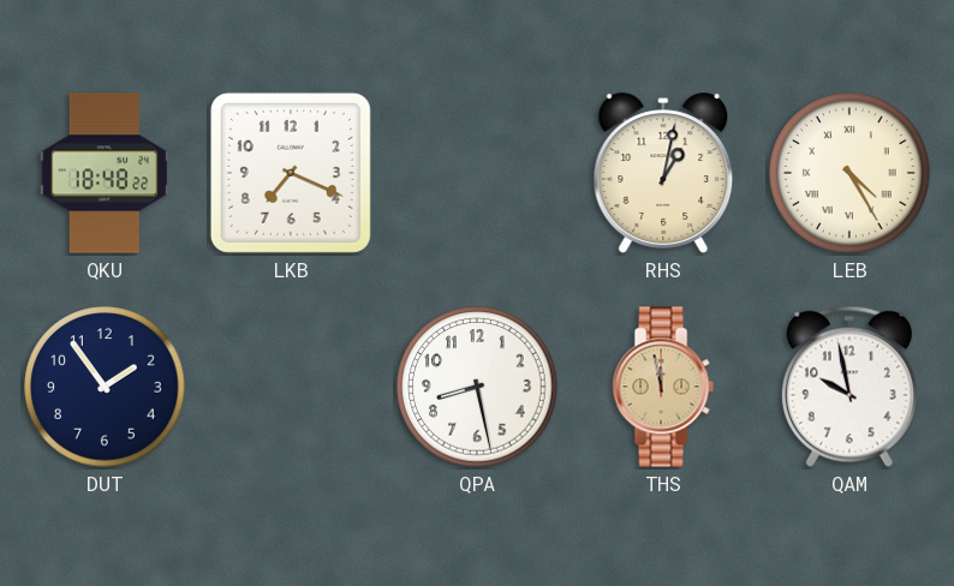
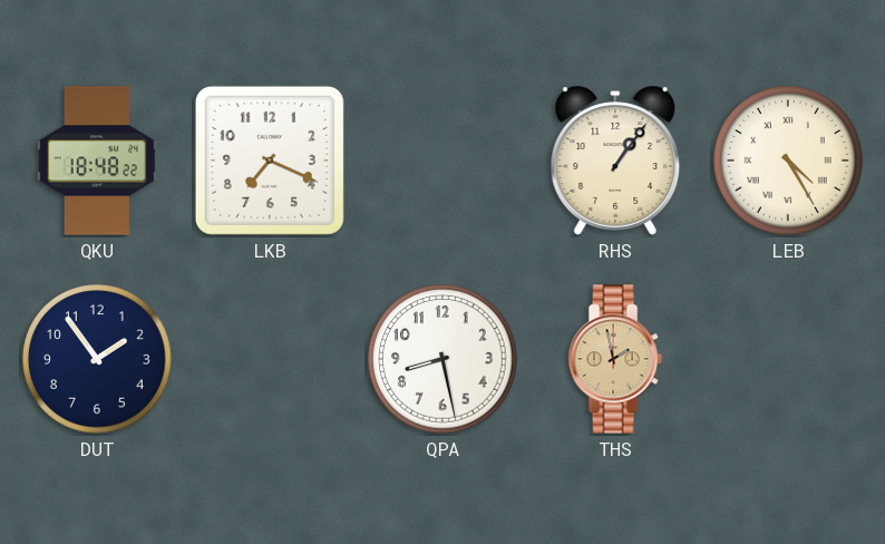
RHS: 1:02 -> 1:06
THS: 11:58 -> 1:58
QAM: 9:58 -> none
